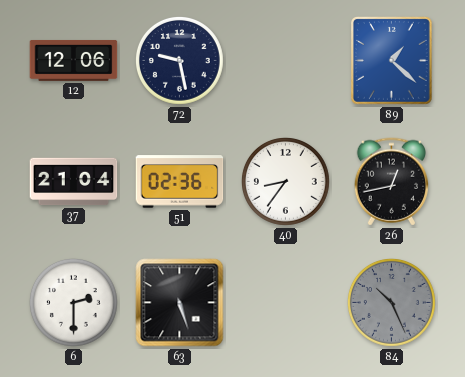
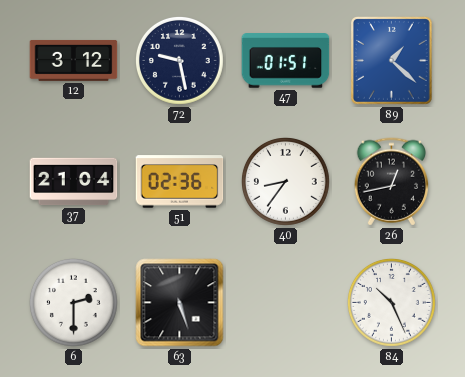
12: 12:06 -> 3:12
47: none -> 01:51
84 dial: grey -> white
